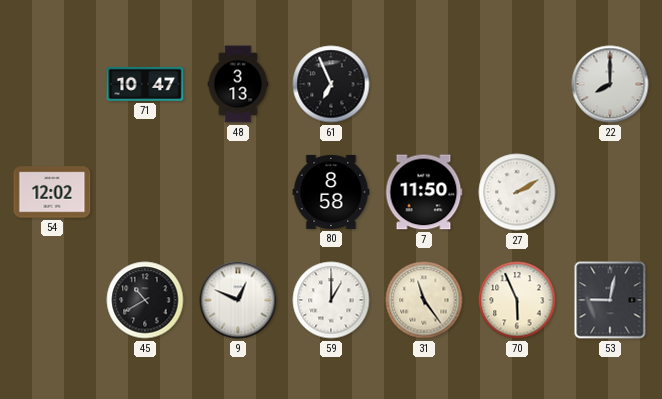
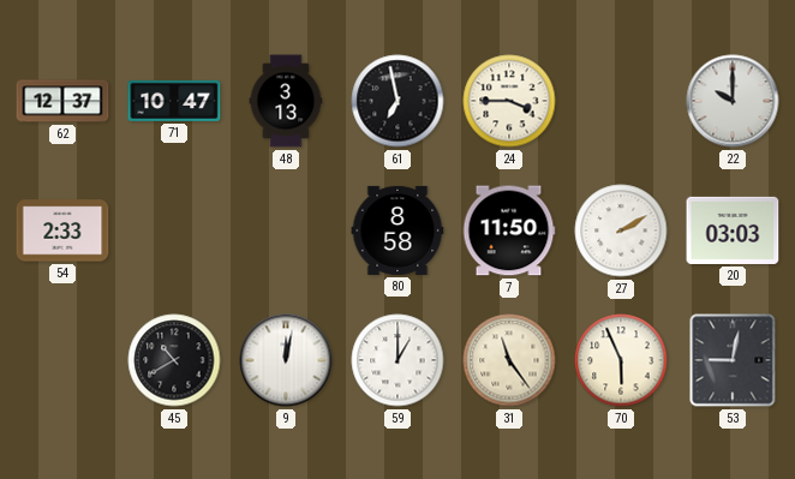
62: none -> 12:37
61: 6:56 -> 6:58
24: none -> 3:45
22: 8:00 -> 10:00
54: 12:02 -> 2:33
20: none -> 03:03
9: 12:49 -> 12:02
